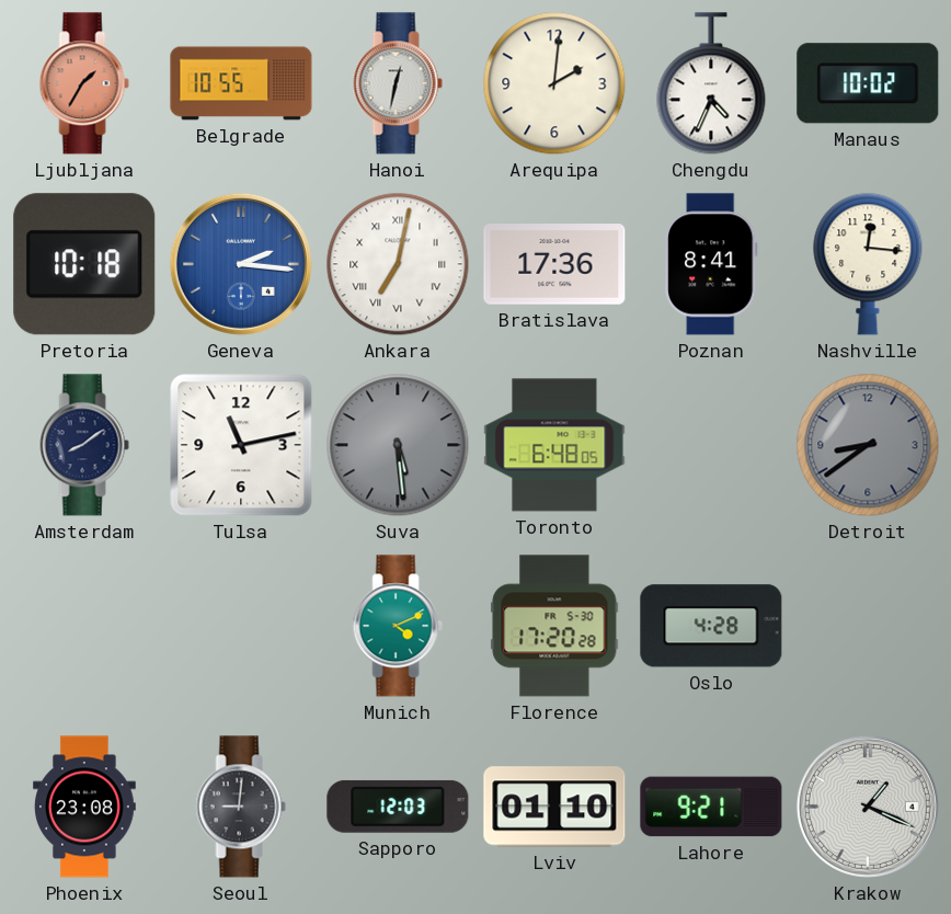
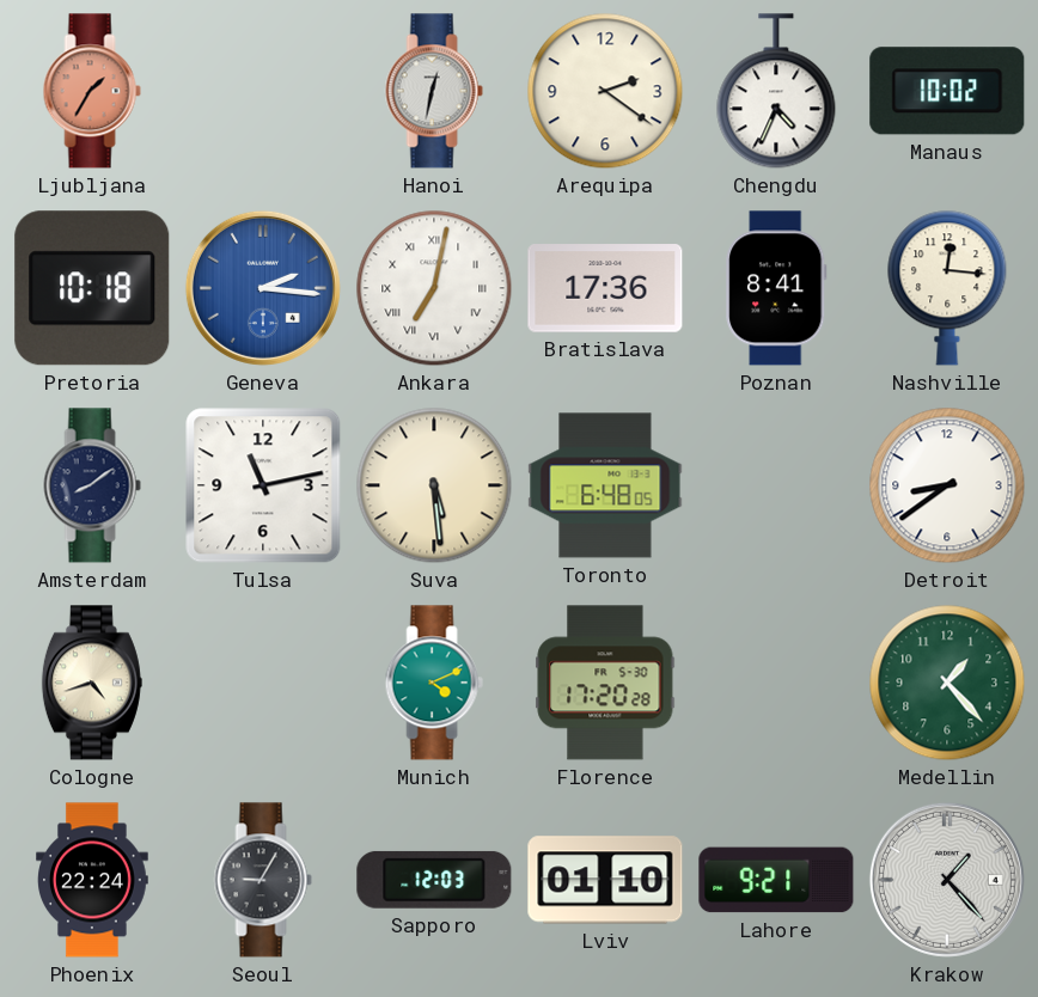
Belgrade: 10:55 -> none
Arequipa: 2:01 -> 2:21
Suva dial: grey -> cream
Detroit dial: grey -> white
Cologne: none -> 4:42
Oslo: 4:28 -> none
Medellin: none -> 1:23
Phoenix: 23:08 -> 22:24
Seoul: 9:01 -> 9:05
Krakow: 1:19 -> 1:23
